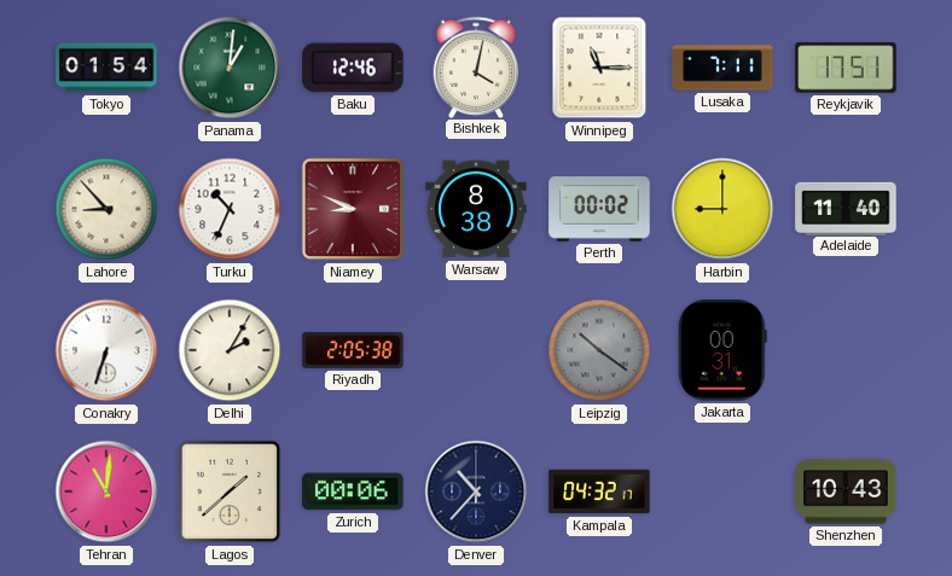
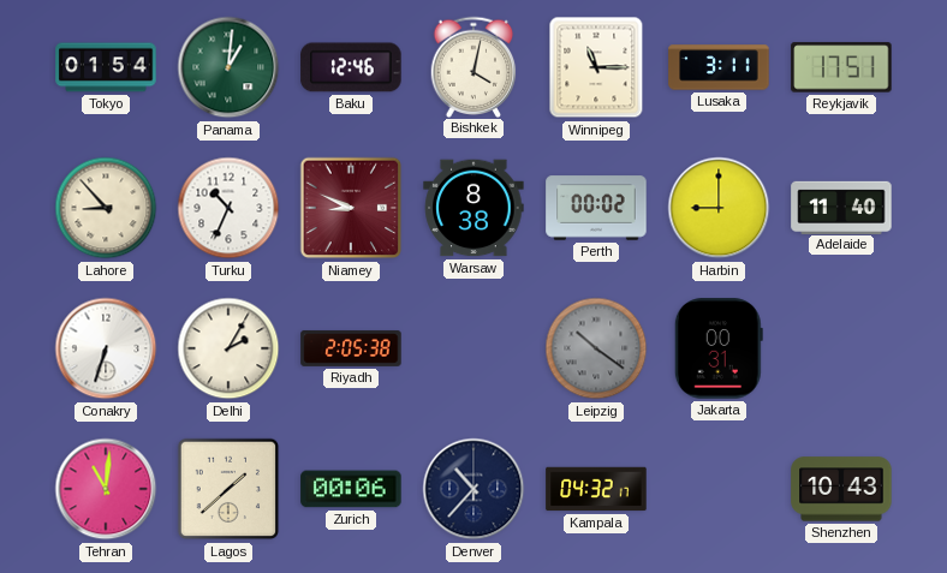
Lusaka: 7:11 -> 3:11
